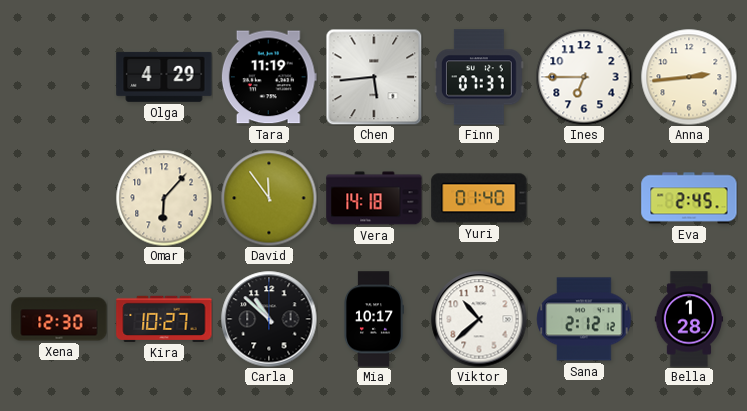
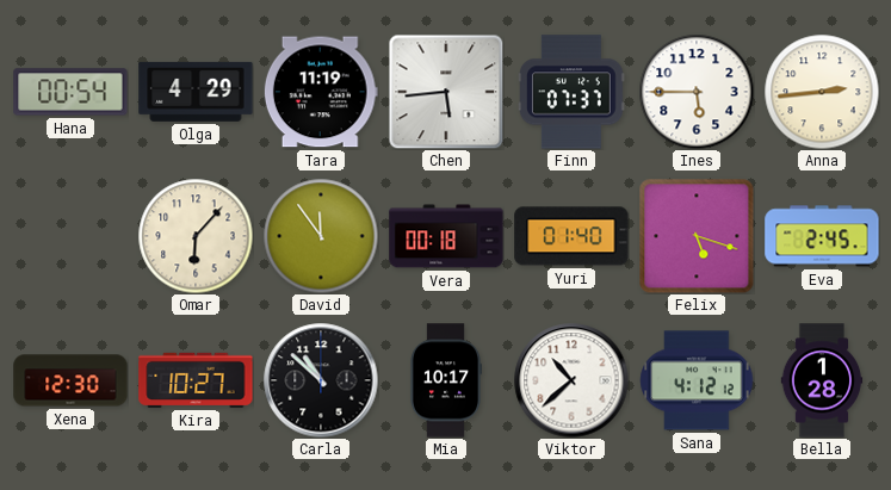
Hana: none -> 00:54
Ines: 6:45 -> 5:45
Vera: 14:18 -> 00:18
Felix: none -> 5:18
Sana: 2:12 -> 4:12
